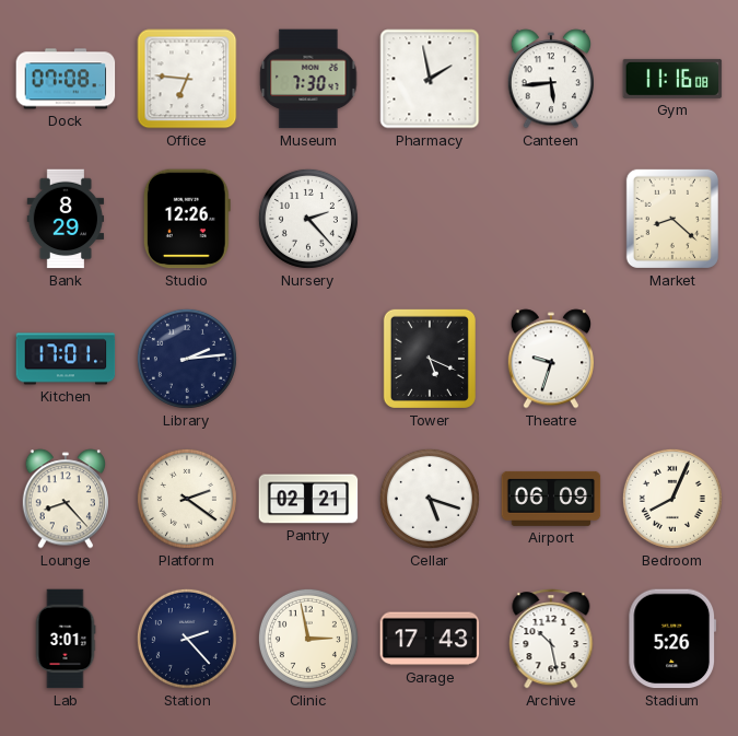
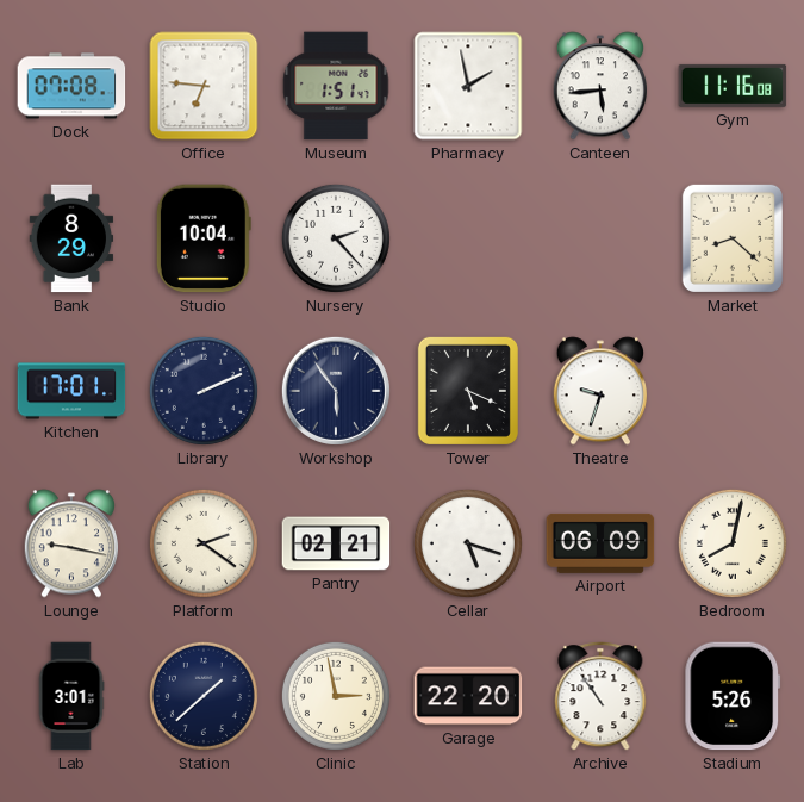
Museum: 7:30 -> 1:51
Studio: 12:26 -> 10:04
Library: 2:14 -> 2:11
Workshop: none -> 5:54
Lounge: 8:23 -> 9:17
Bedroom: 8:04 -> 8:02
Station: 2:23 -> 1:38
Garage: 17:43 -> 22:20
Archive: 10:28 -> 10:54
